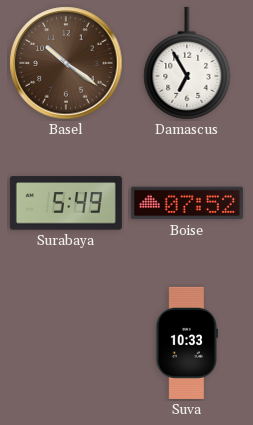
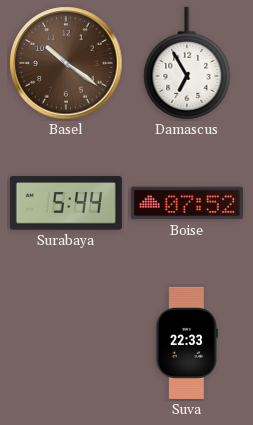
Surabaya: 5:49 -> 5:44
Suva: 10:33 -> 22:33
